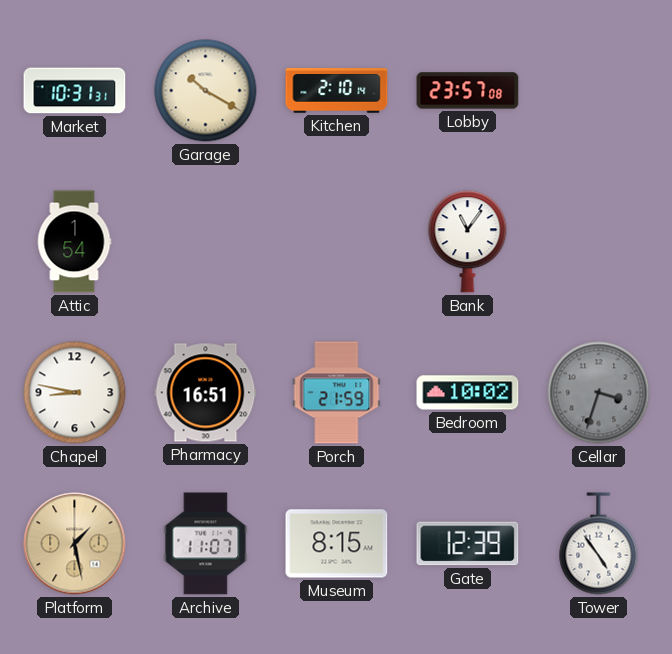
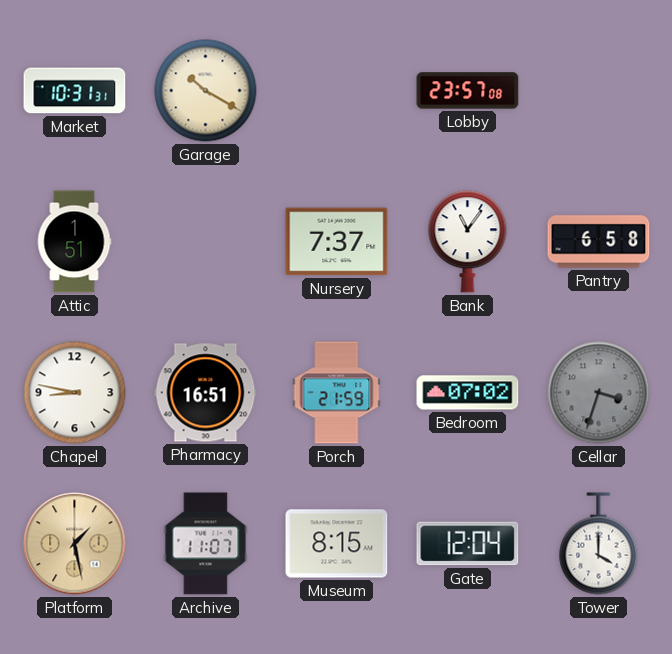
Kitchen: 2:10 -> none
Attic: 1:54 -> 1:51
Nursery: none -> 7:37
Pantry: none -> 6:58
Bedroom: 10:02 -> 07:02
Gate: 12:39 -> 12:04
Tower: 4:54 -> 4:00
